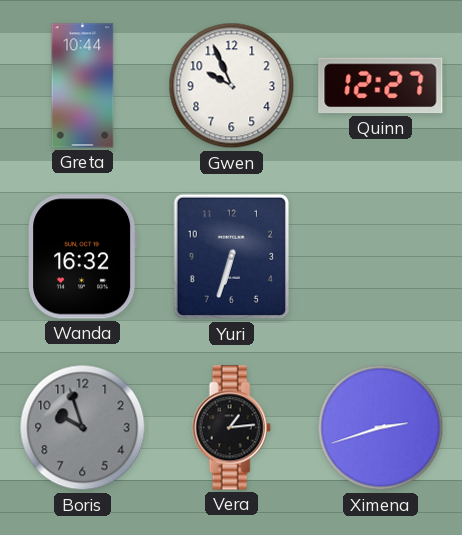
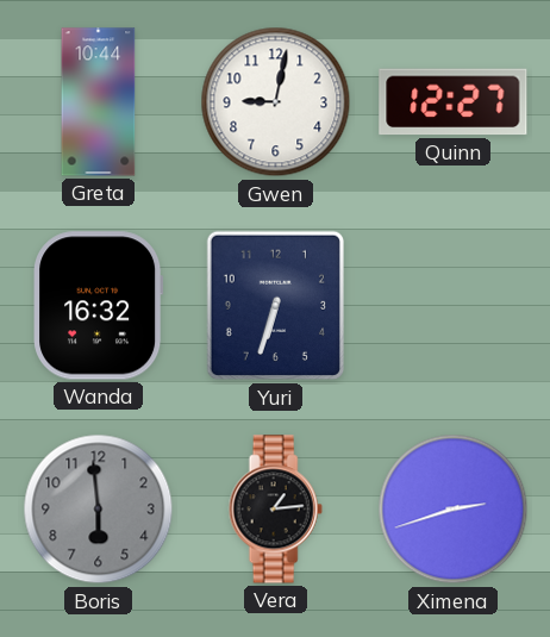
Gwen: 9:56 -> 9:02
Boris: 9:57 -> 5:59
